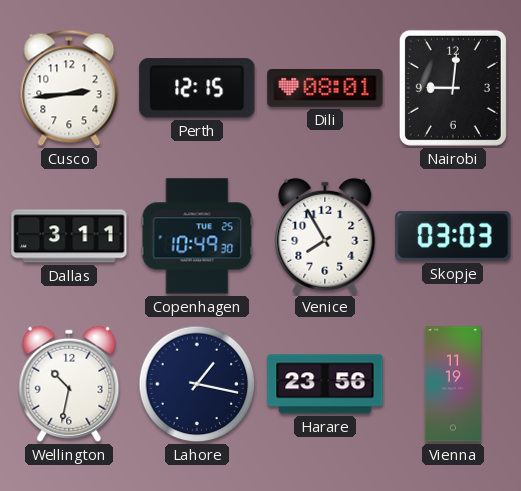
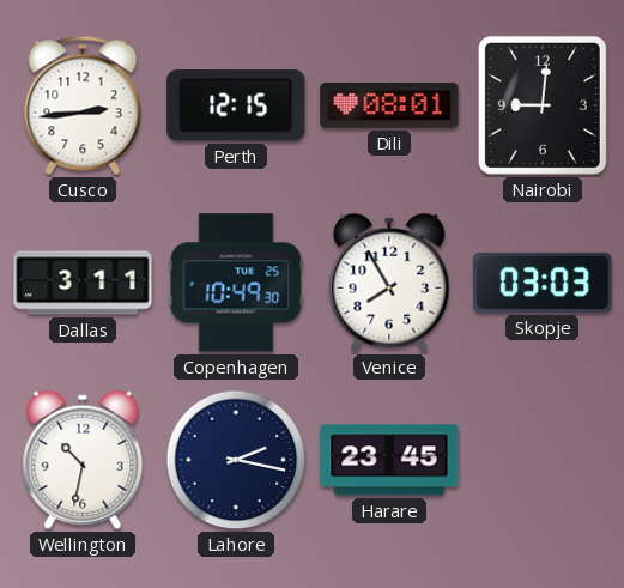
Lahore: 1:17 -> 2:17
Harare: 23:56 -> 23:45
Vienna: 11:19 -> none
